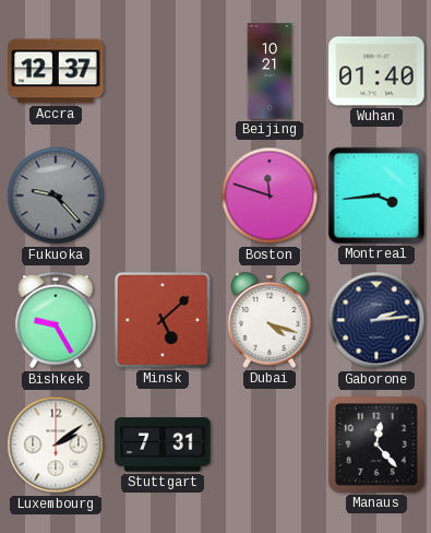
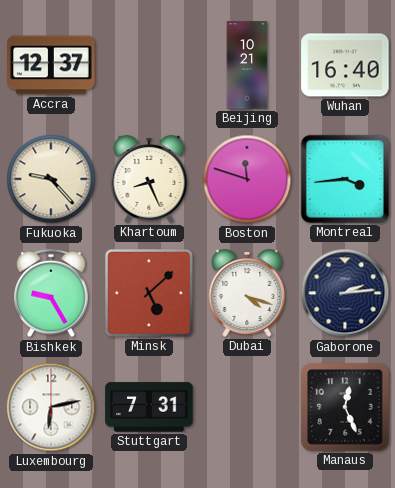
Wuhan: 01:40 -> 16:40
Fukuoka dial: grey -> cream
Khartoum: none -> 8:26
Luxembourg: 2:09 -> 6:13
Manaus: 12:23 -> 12:26
